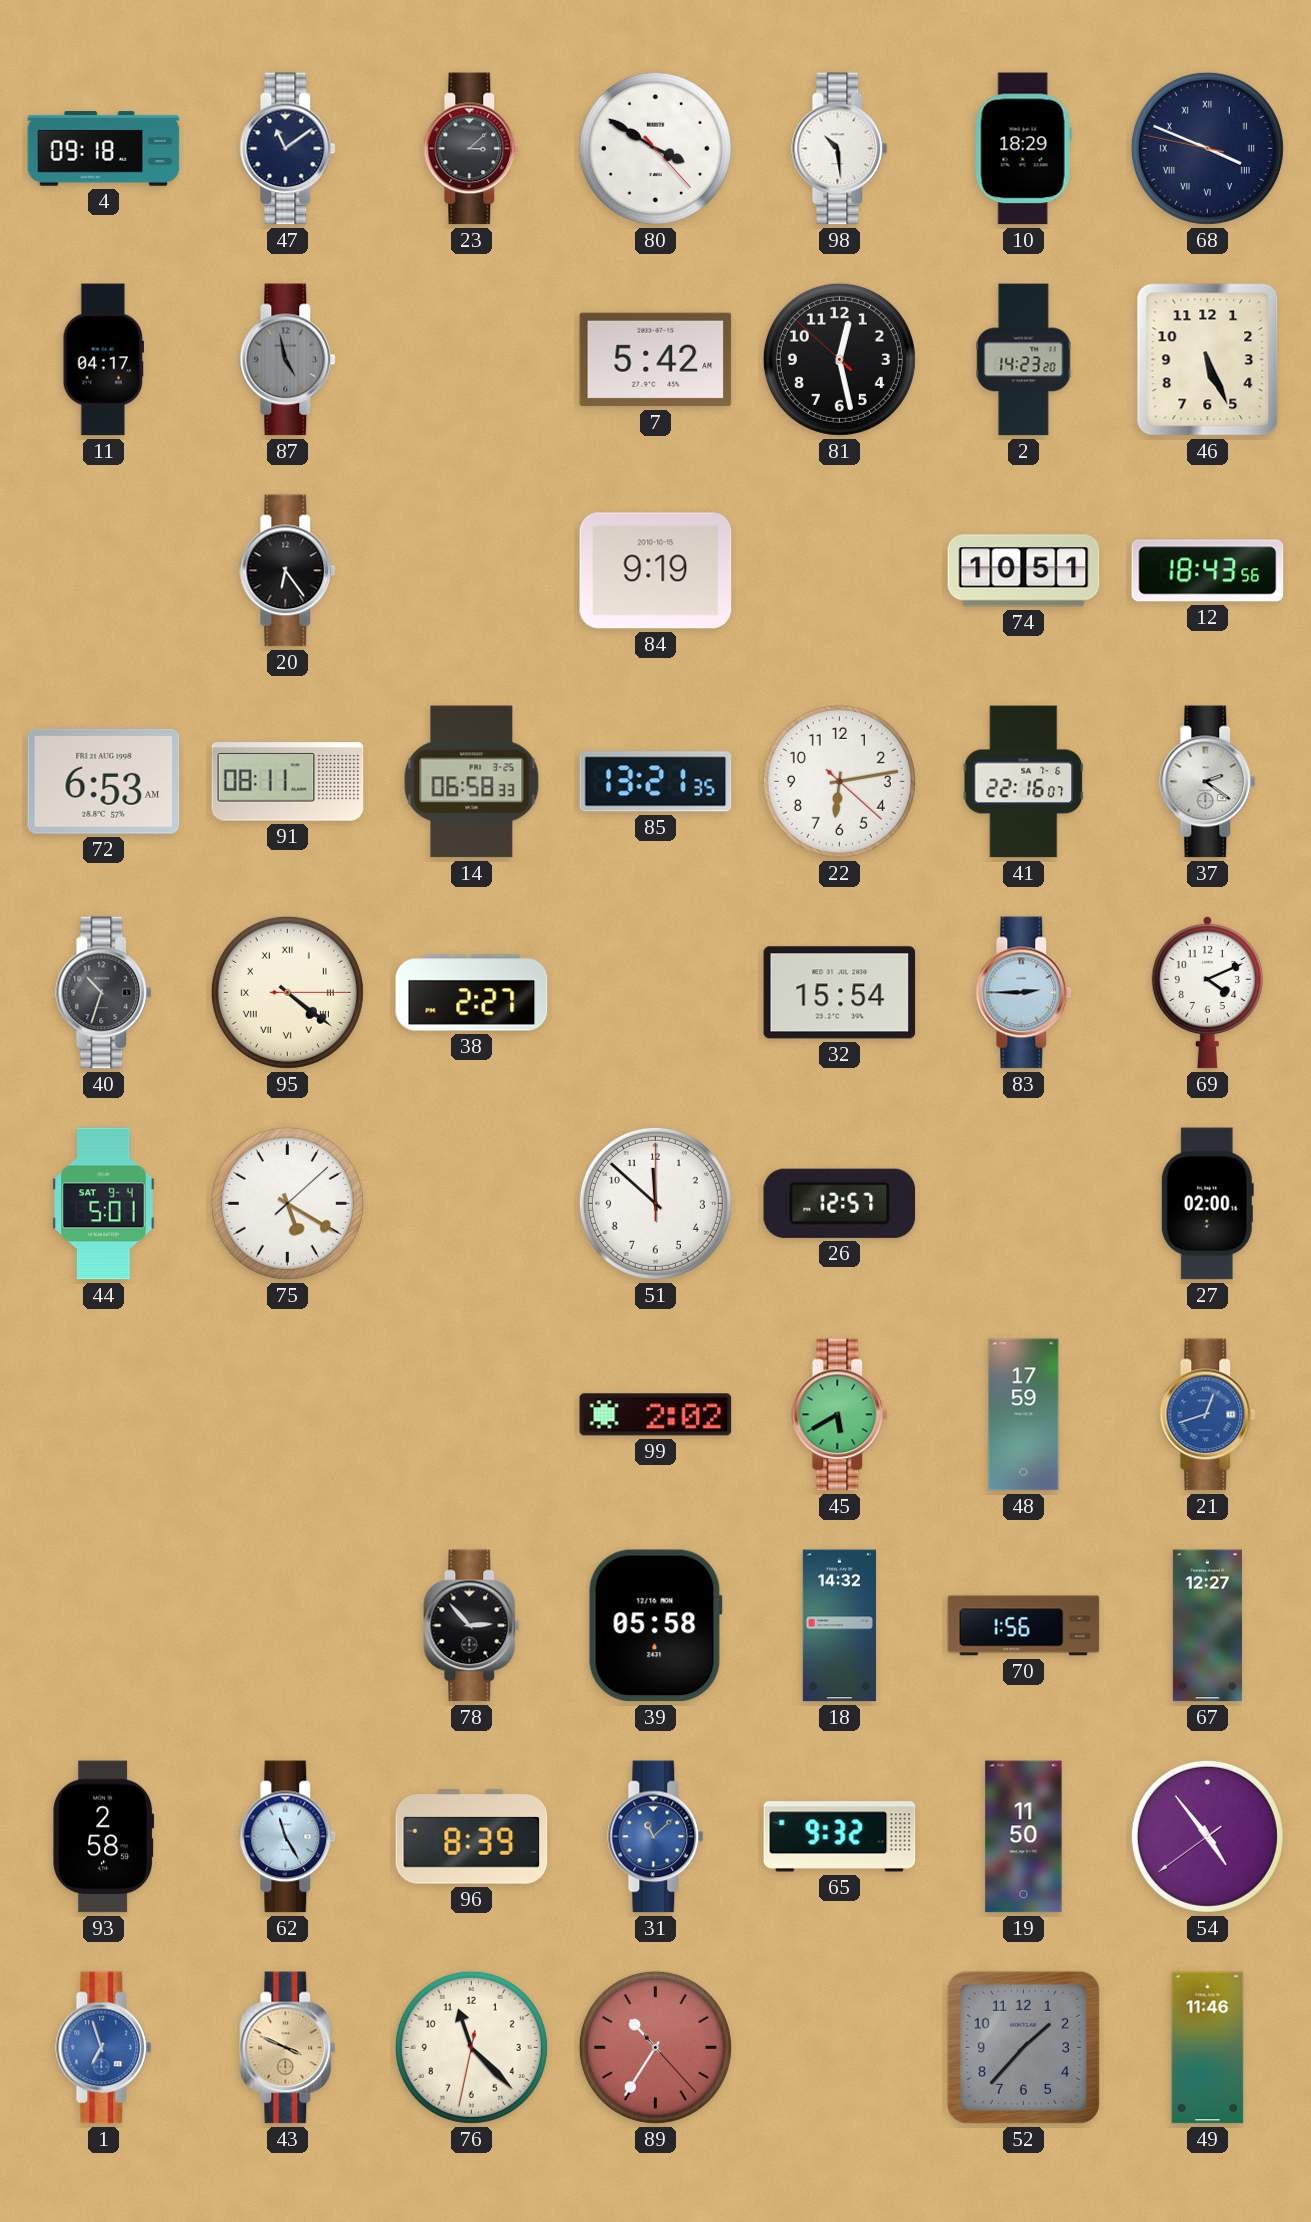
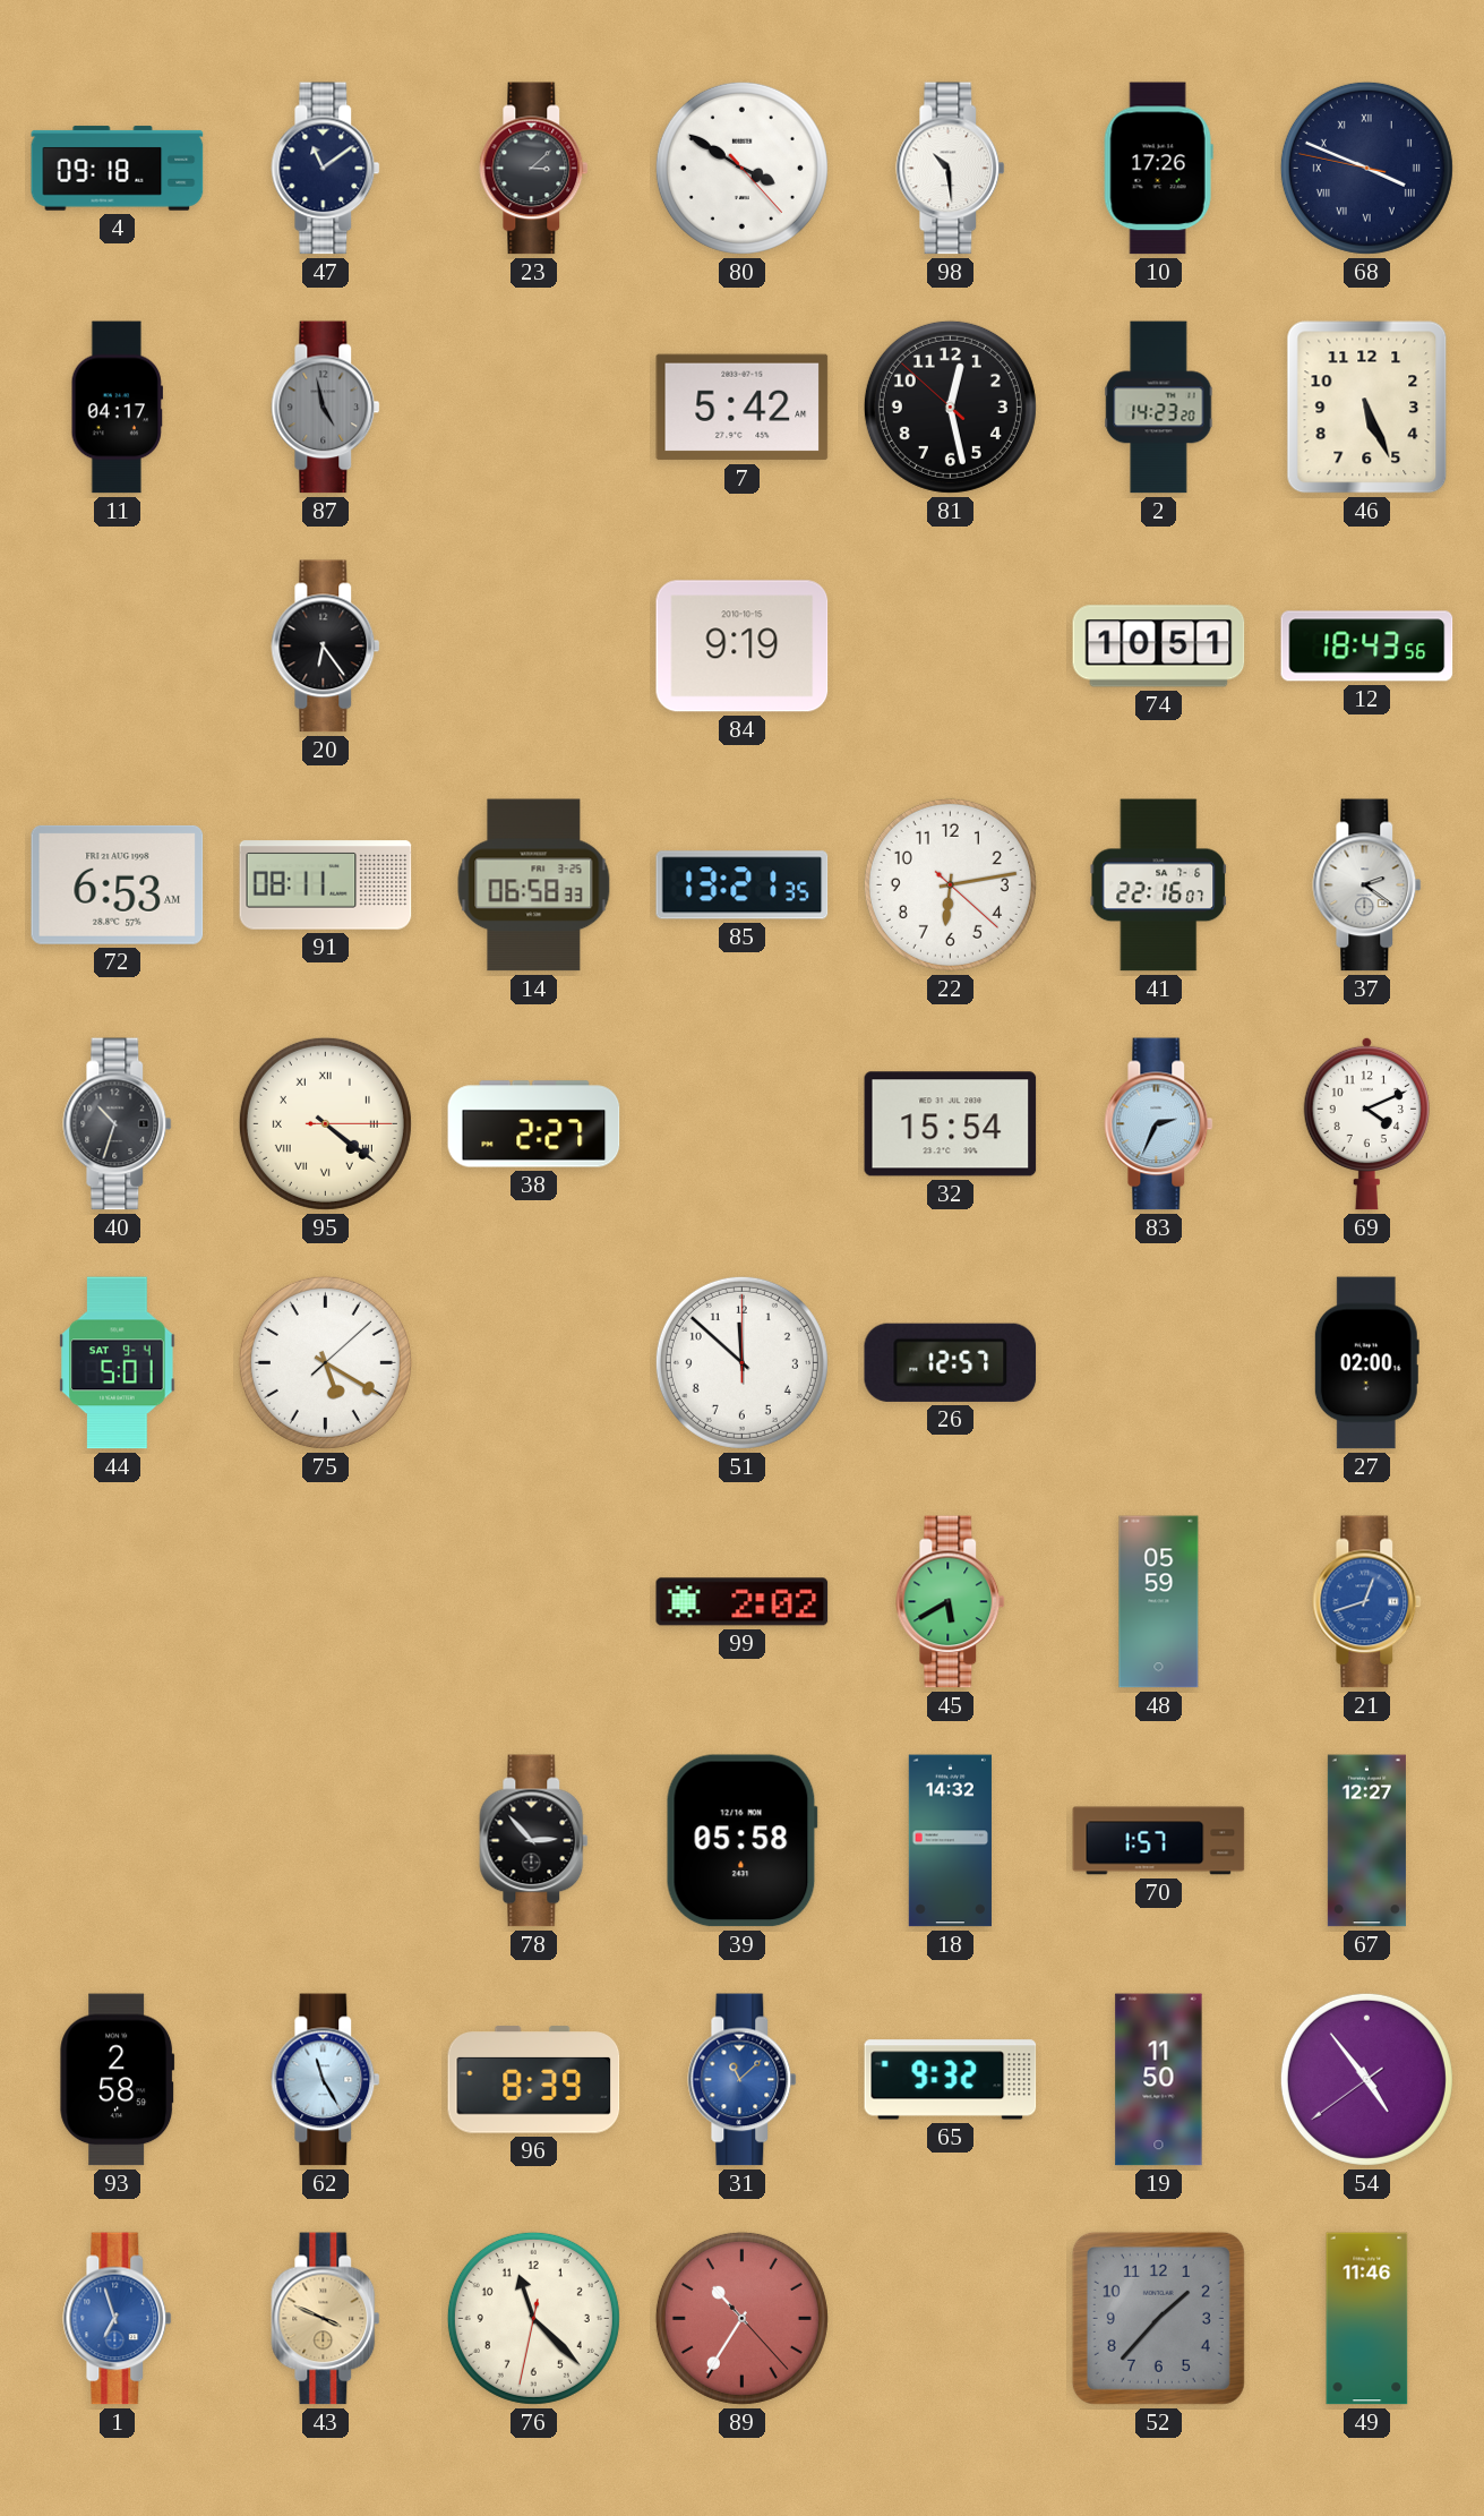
10: 18:29 -> 17:26
83: 2:45 -> 2:34
48: 17:59 -> 05:59
70: 1:56 -> 1:57
